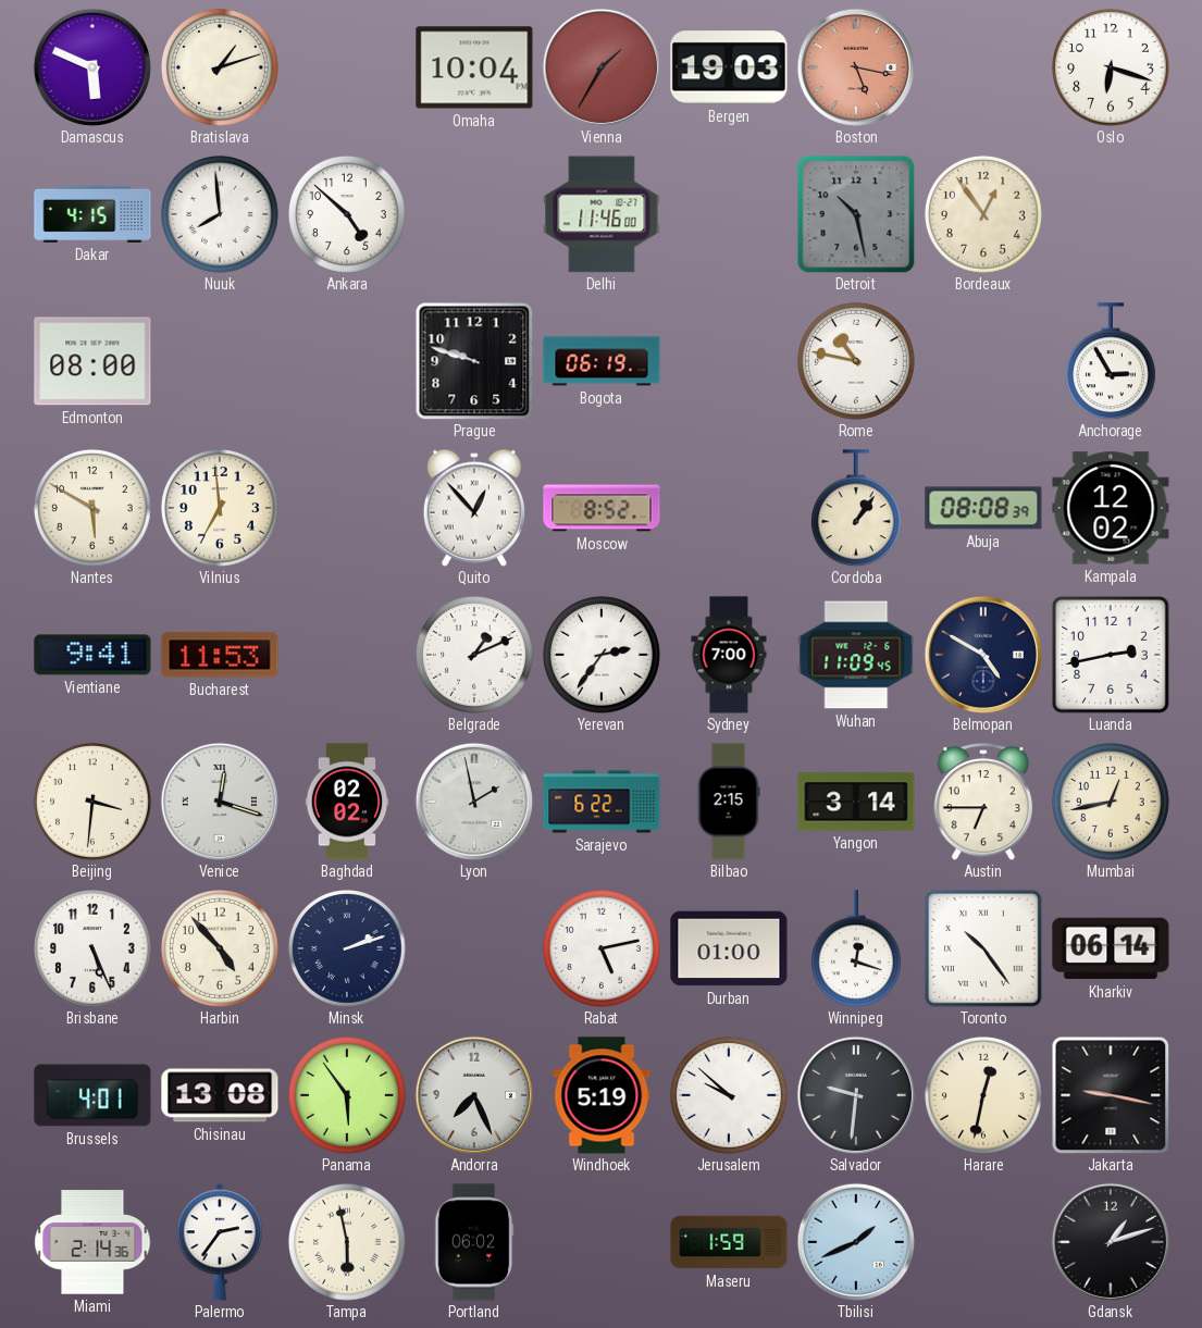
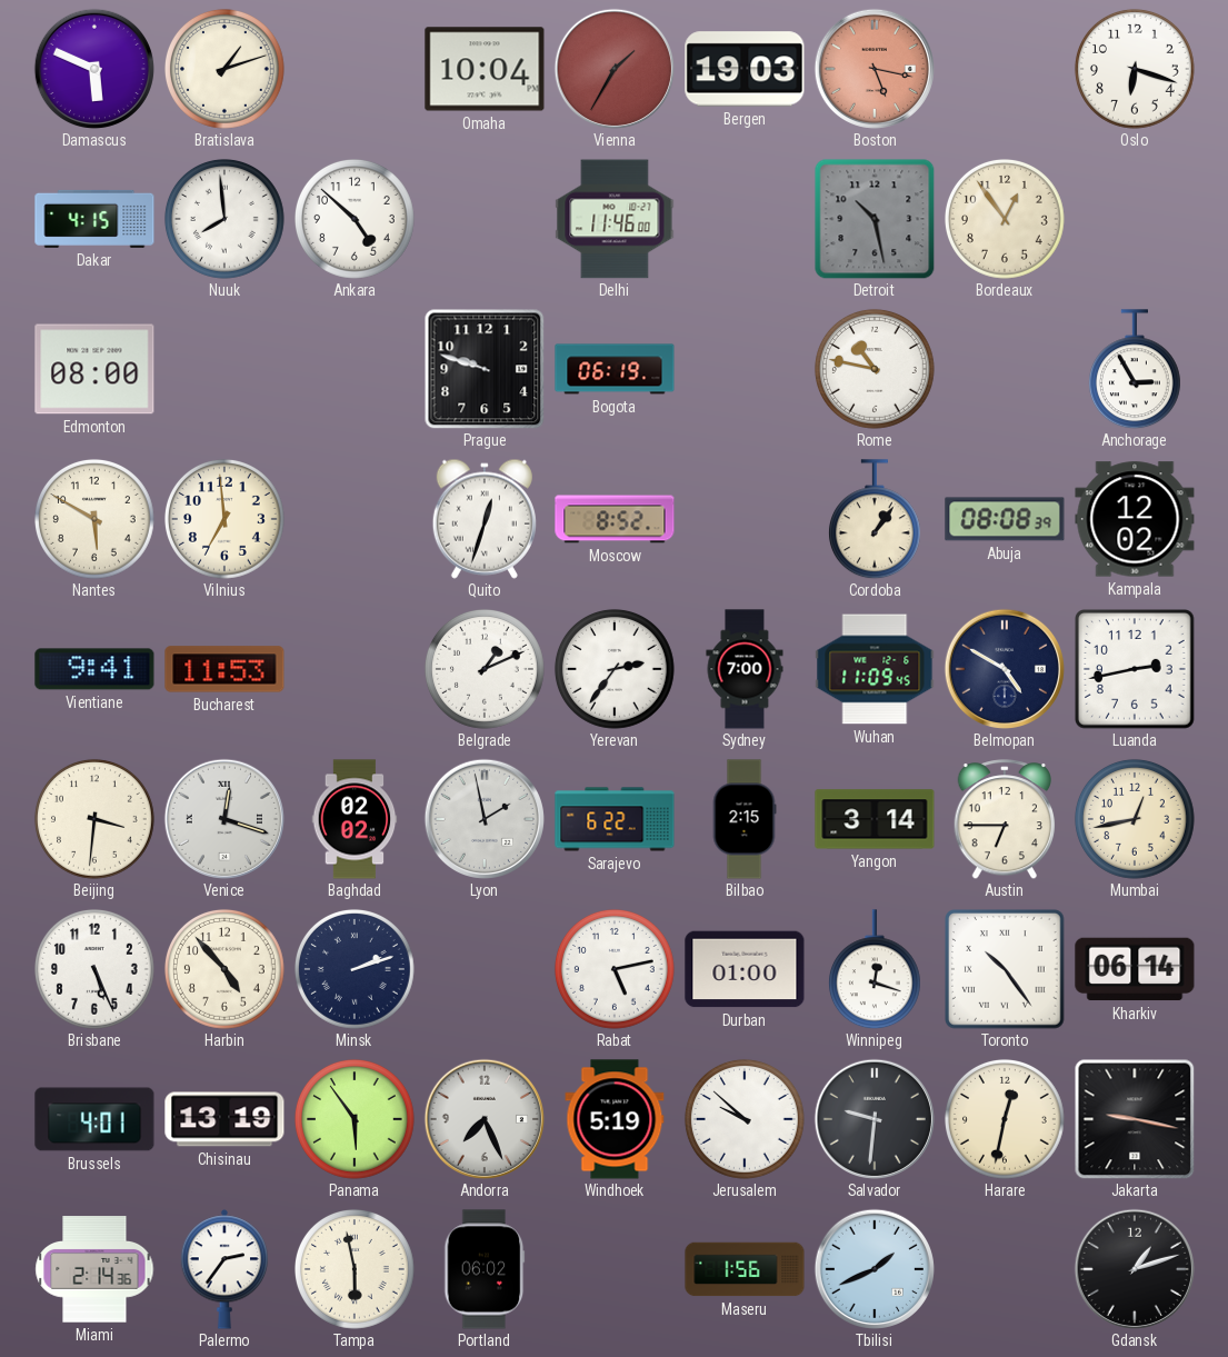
Quito: 12:53 -> 12:33
Chisinau: 13:08 -> 13:19
Maseru: 1:59 -> 1:56
